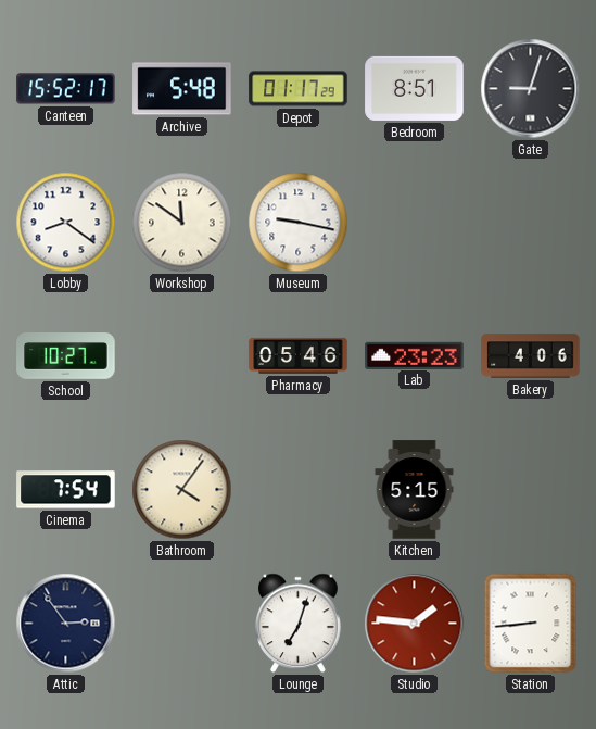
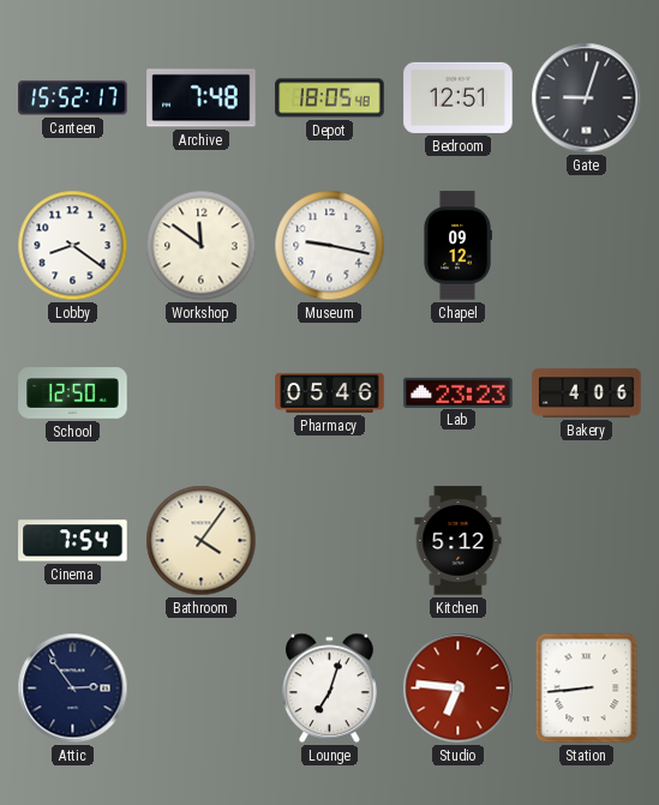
Archive: 5:48 -> 7:48
Depot: 01:17 -> 18:05
Bedroom: 8:51 -> 12:51
Chapel: none -> 09:12
School: 10:27 -> 12:50
Kitchen: 5:15 -> 5:12
Studio: 1:46 -> 6:46
